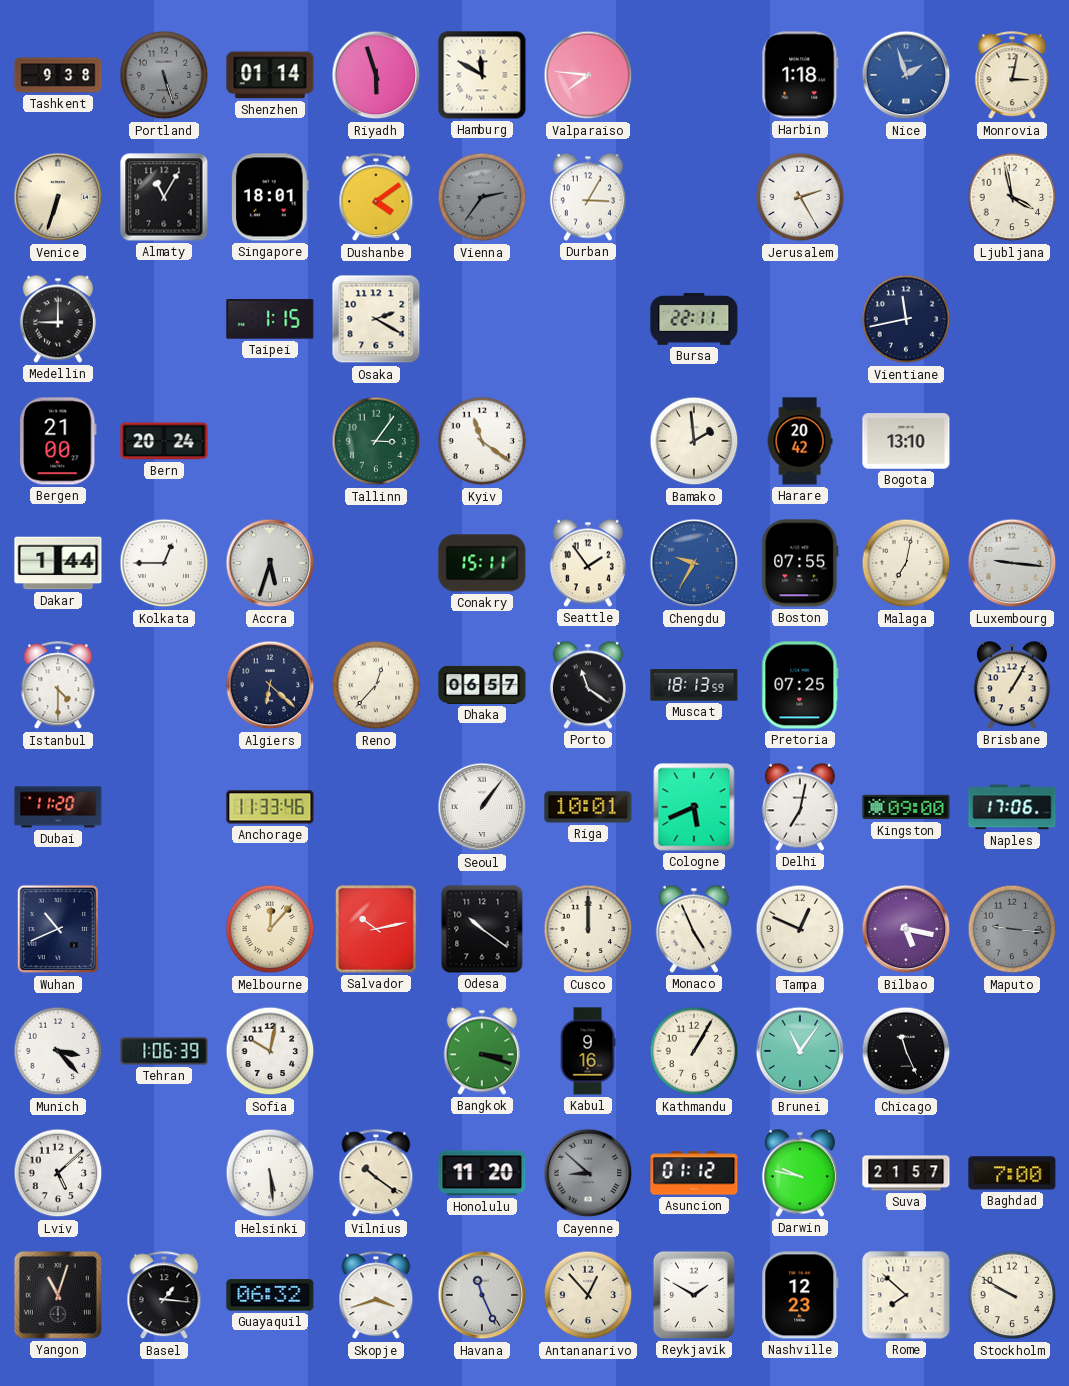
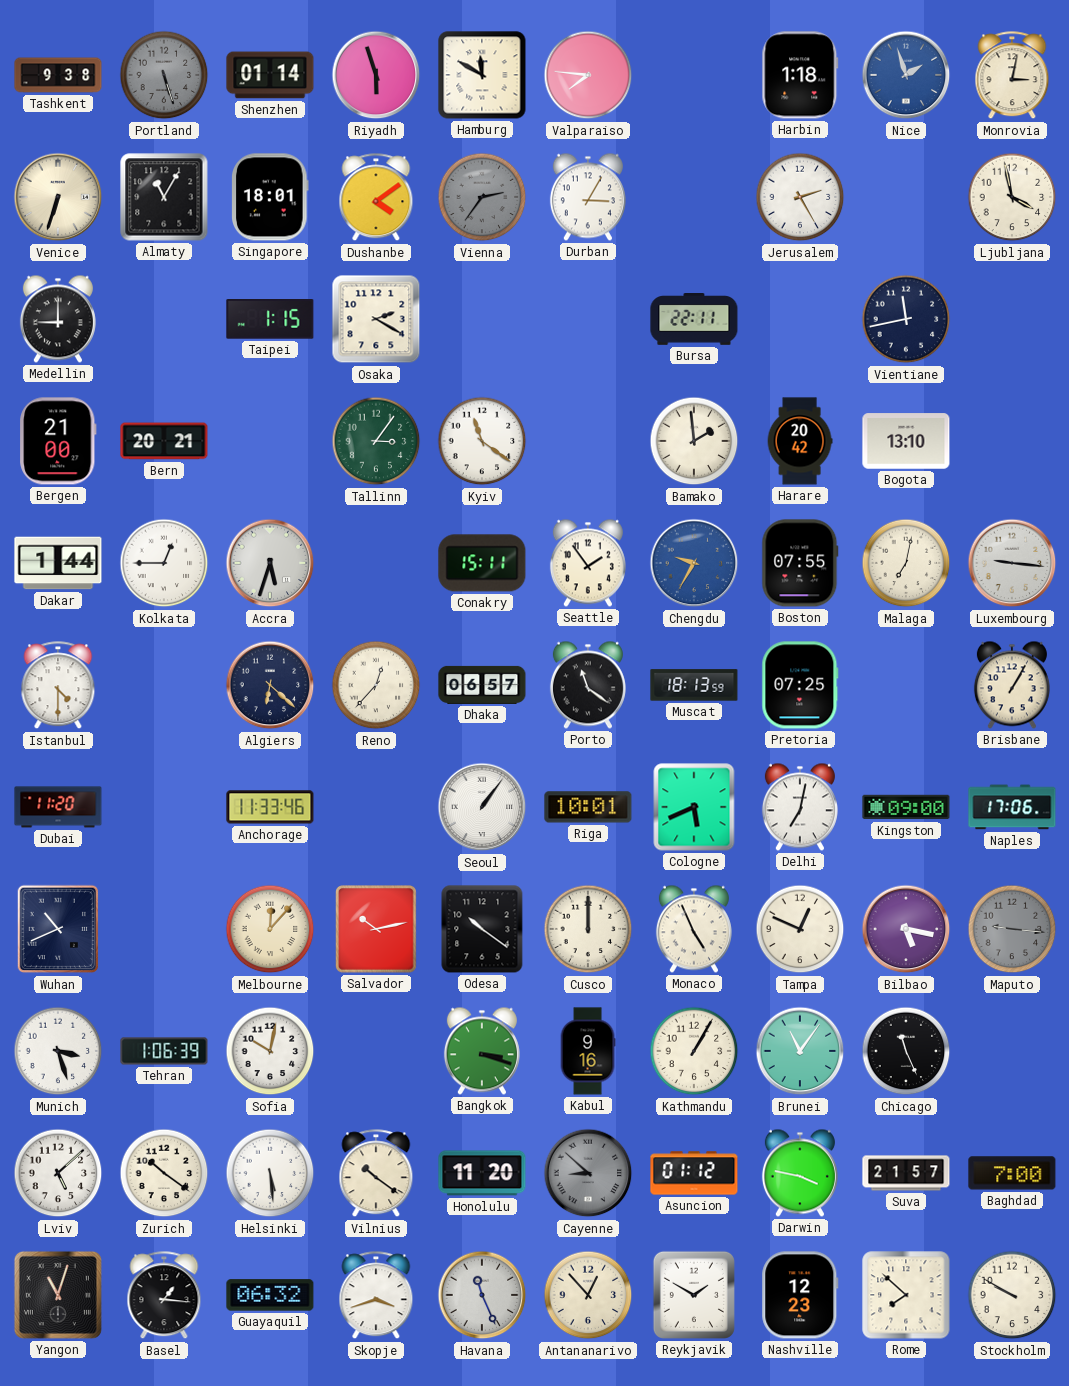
Bern: 20:24 -> 20:21
Munich: 3:23 -> 3:27
Zurich: none -> 10:21
Darwin: 9:47 -> 3:47
